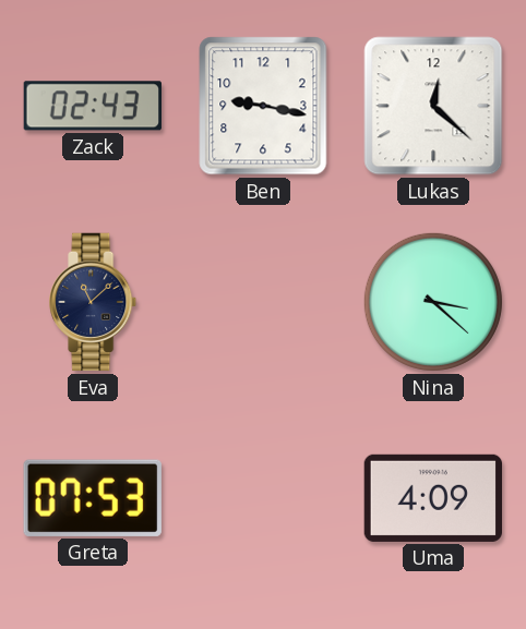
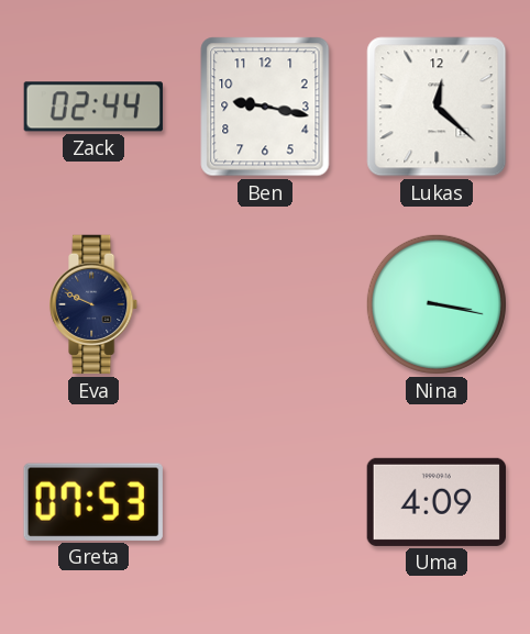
Zack: 02:43 -> 02:44
Eva: 11:08 -> 9:49
Nina: 3:22 -> 3:17
